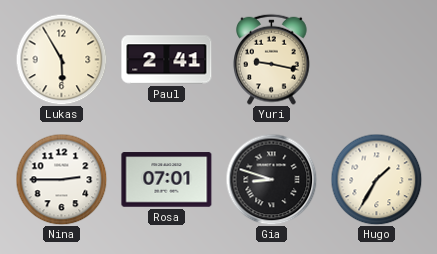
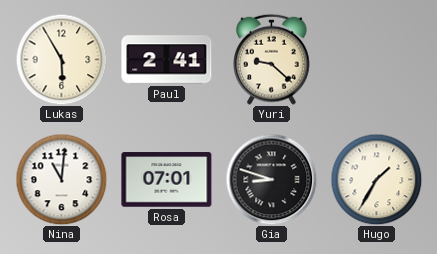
Yuri: 9:17 -> 9:22
Nina: 2:45 -> 11:01
